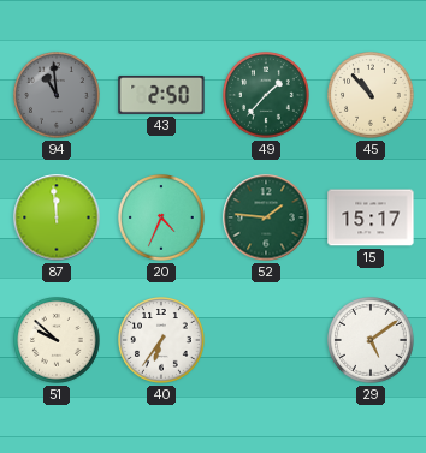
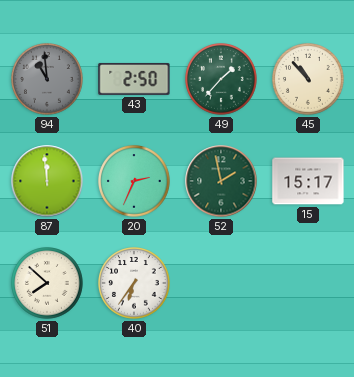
20: 4:34 -> 2:34
52: 1:46 -> 1:58
51: 9:52 -> 7:52
29: 5:09 -> none
